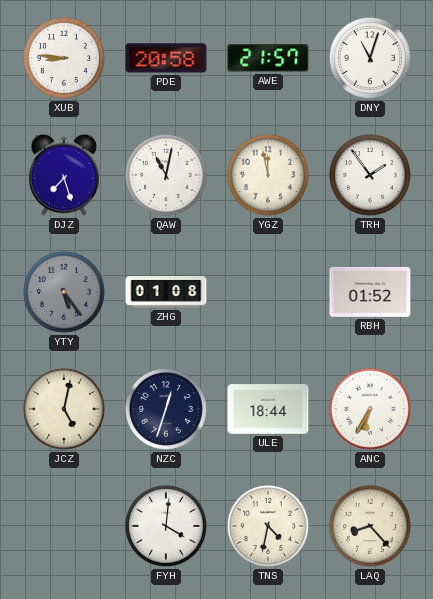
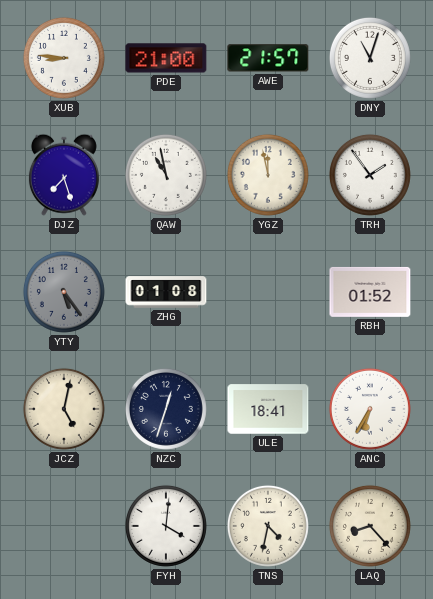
PDE: 20:58 -> 21:00
QAW: 11:02 -> 10:58
ULE: 18:44 -> 18:41
